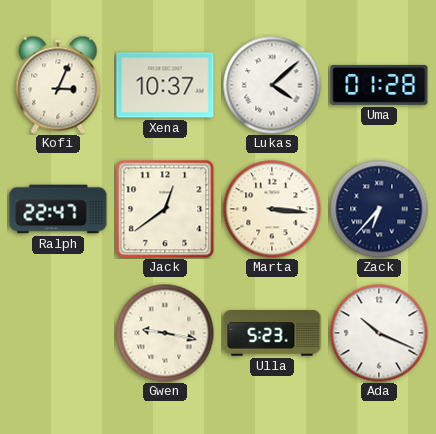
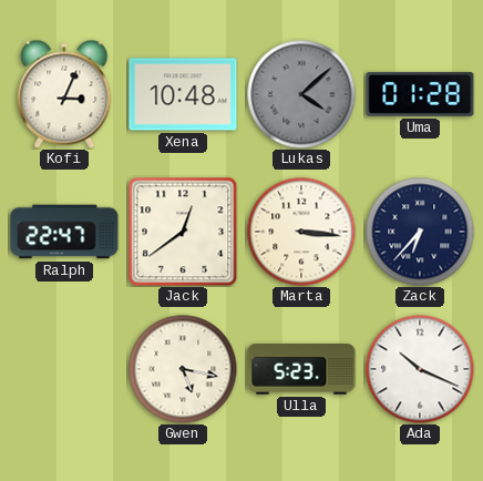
Xena: 10:37 -> 10:48
Lukas dial: white -> grey
Gwen: 9:17 -> 5:17
